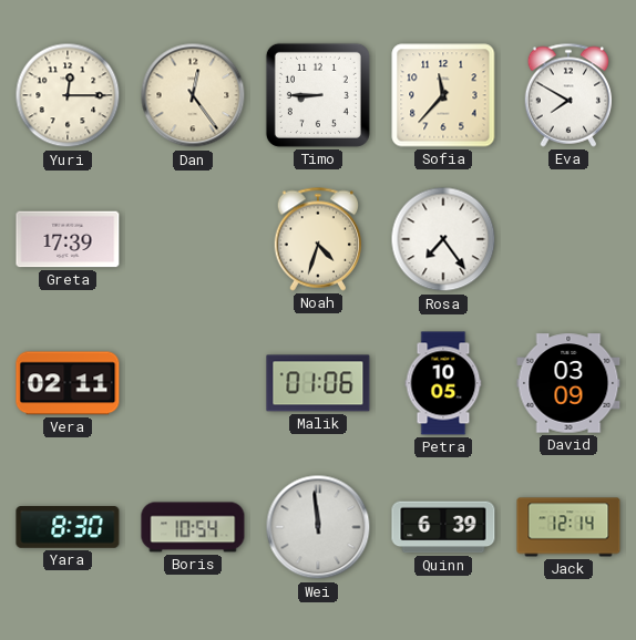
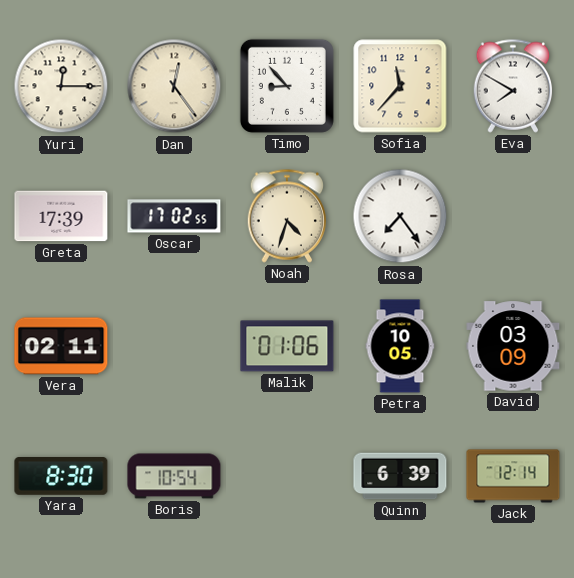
Timo: 8:45 -> 8:53
Oscar: none -> 17:02
Wei: 11:59 -> none
